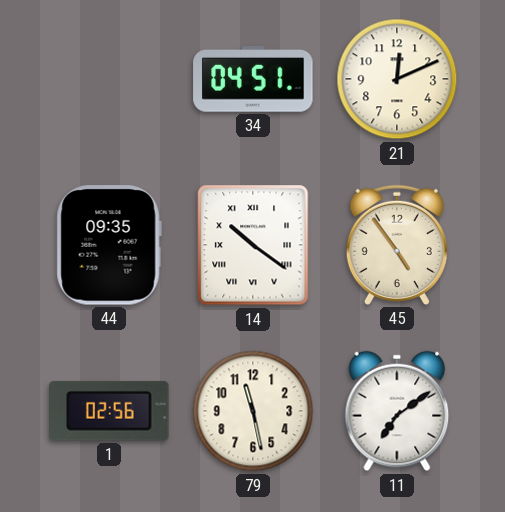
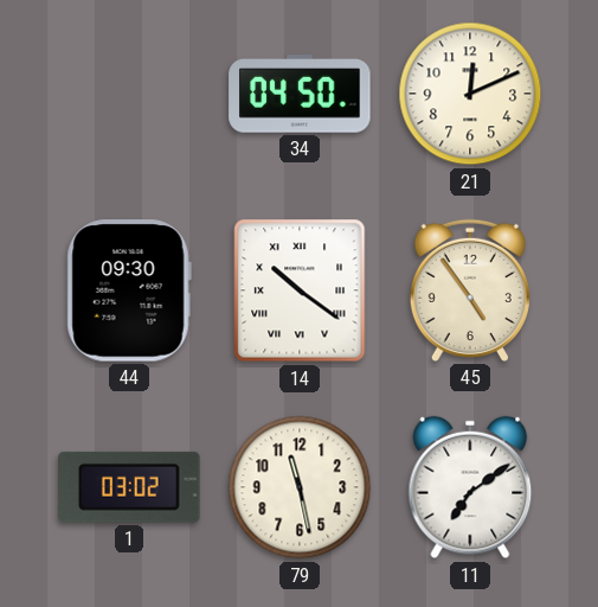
34: 04:51 -> 04:50
44: 09:35 -> 09:30
1: 02:56 -> 03:02
